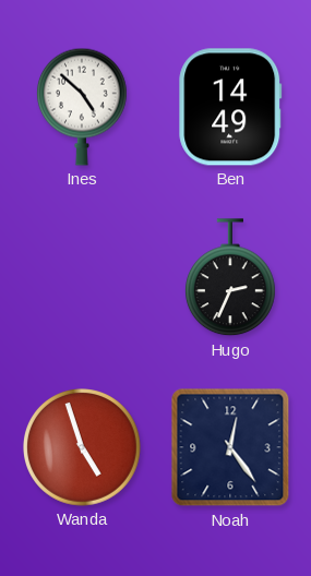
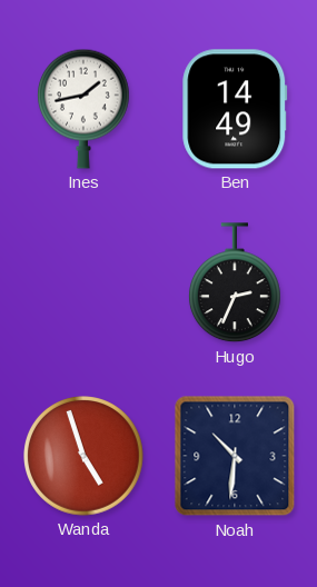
Ines: 4:52 -> 1:43
Noah: 12:24 -> 10:31
